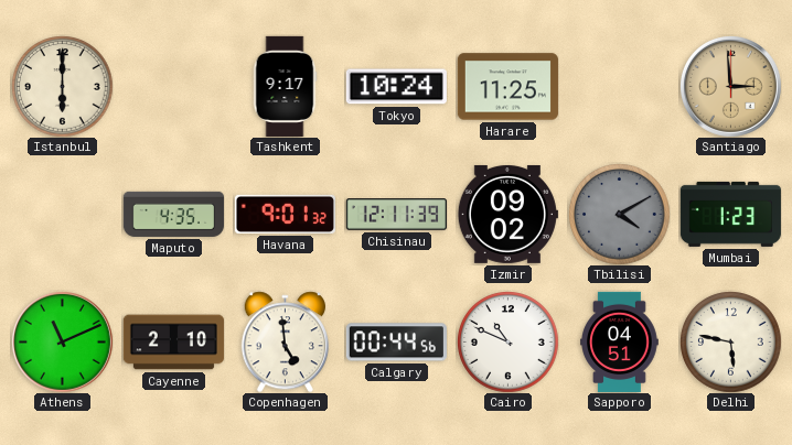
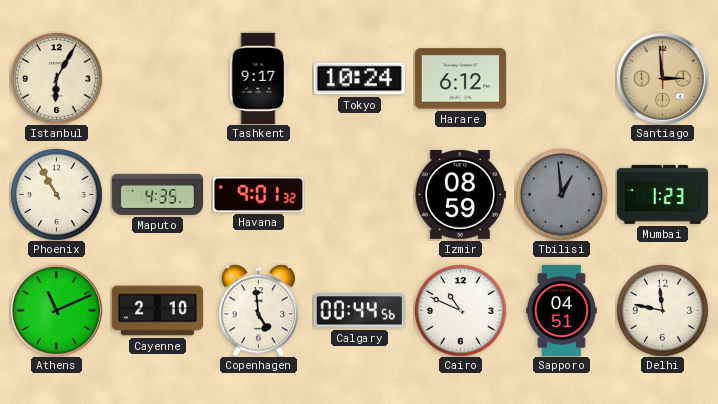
Istanbul: 6:00 -> 6:05
Harare: 11:25 -> 6:12
Phoenix: none -> 10:55
Chisinau: 12:11 -> none
Izmir: 09:02 -> 08:59
Tbilisi: 4:10 -> 12:59
Delhi: 5:47 -> 11:47
